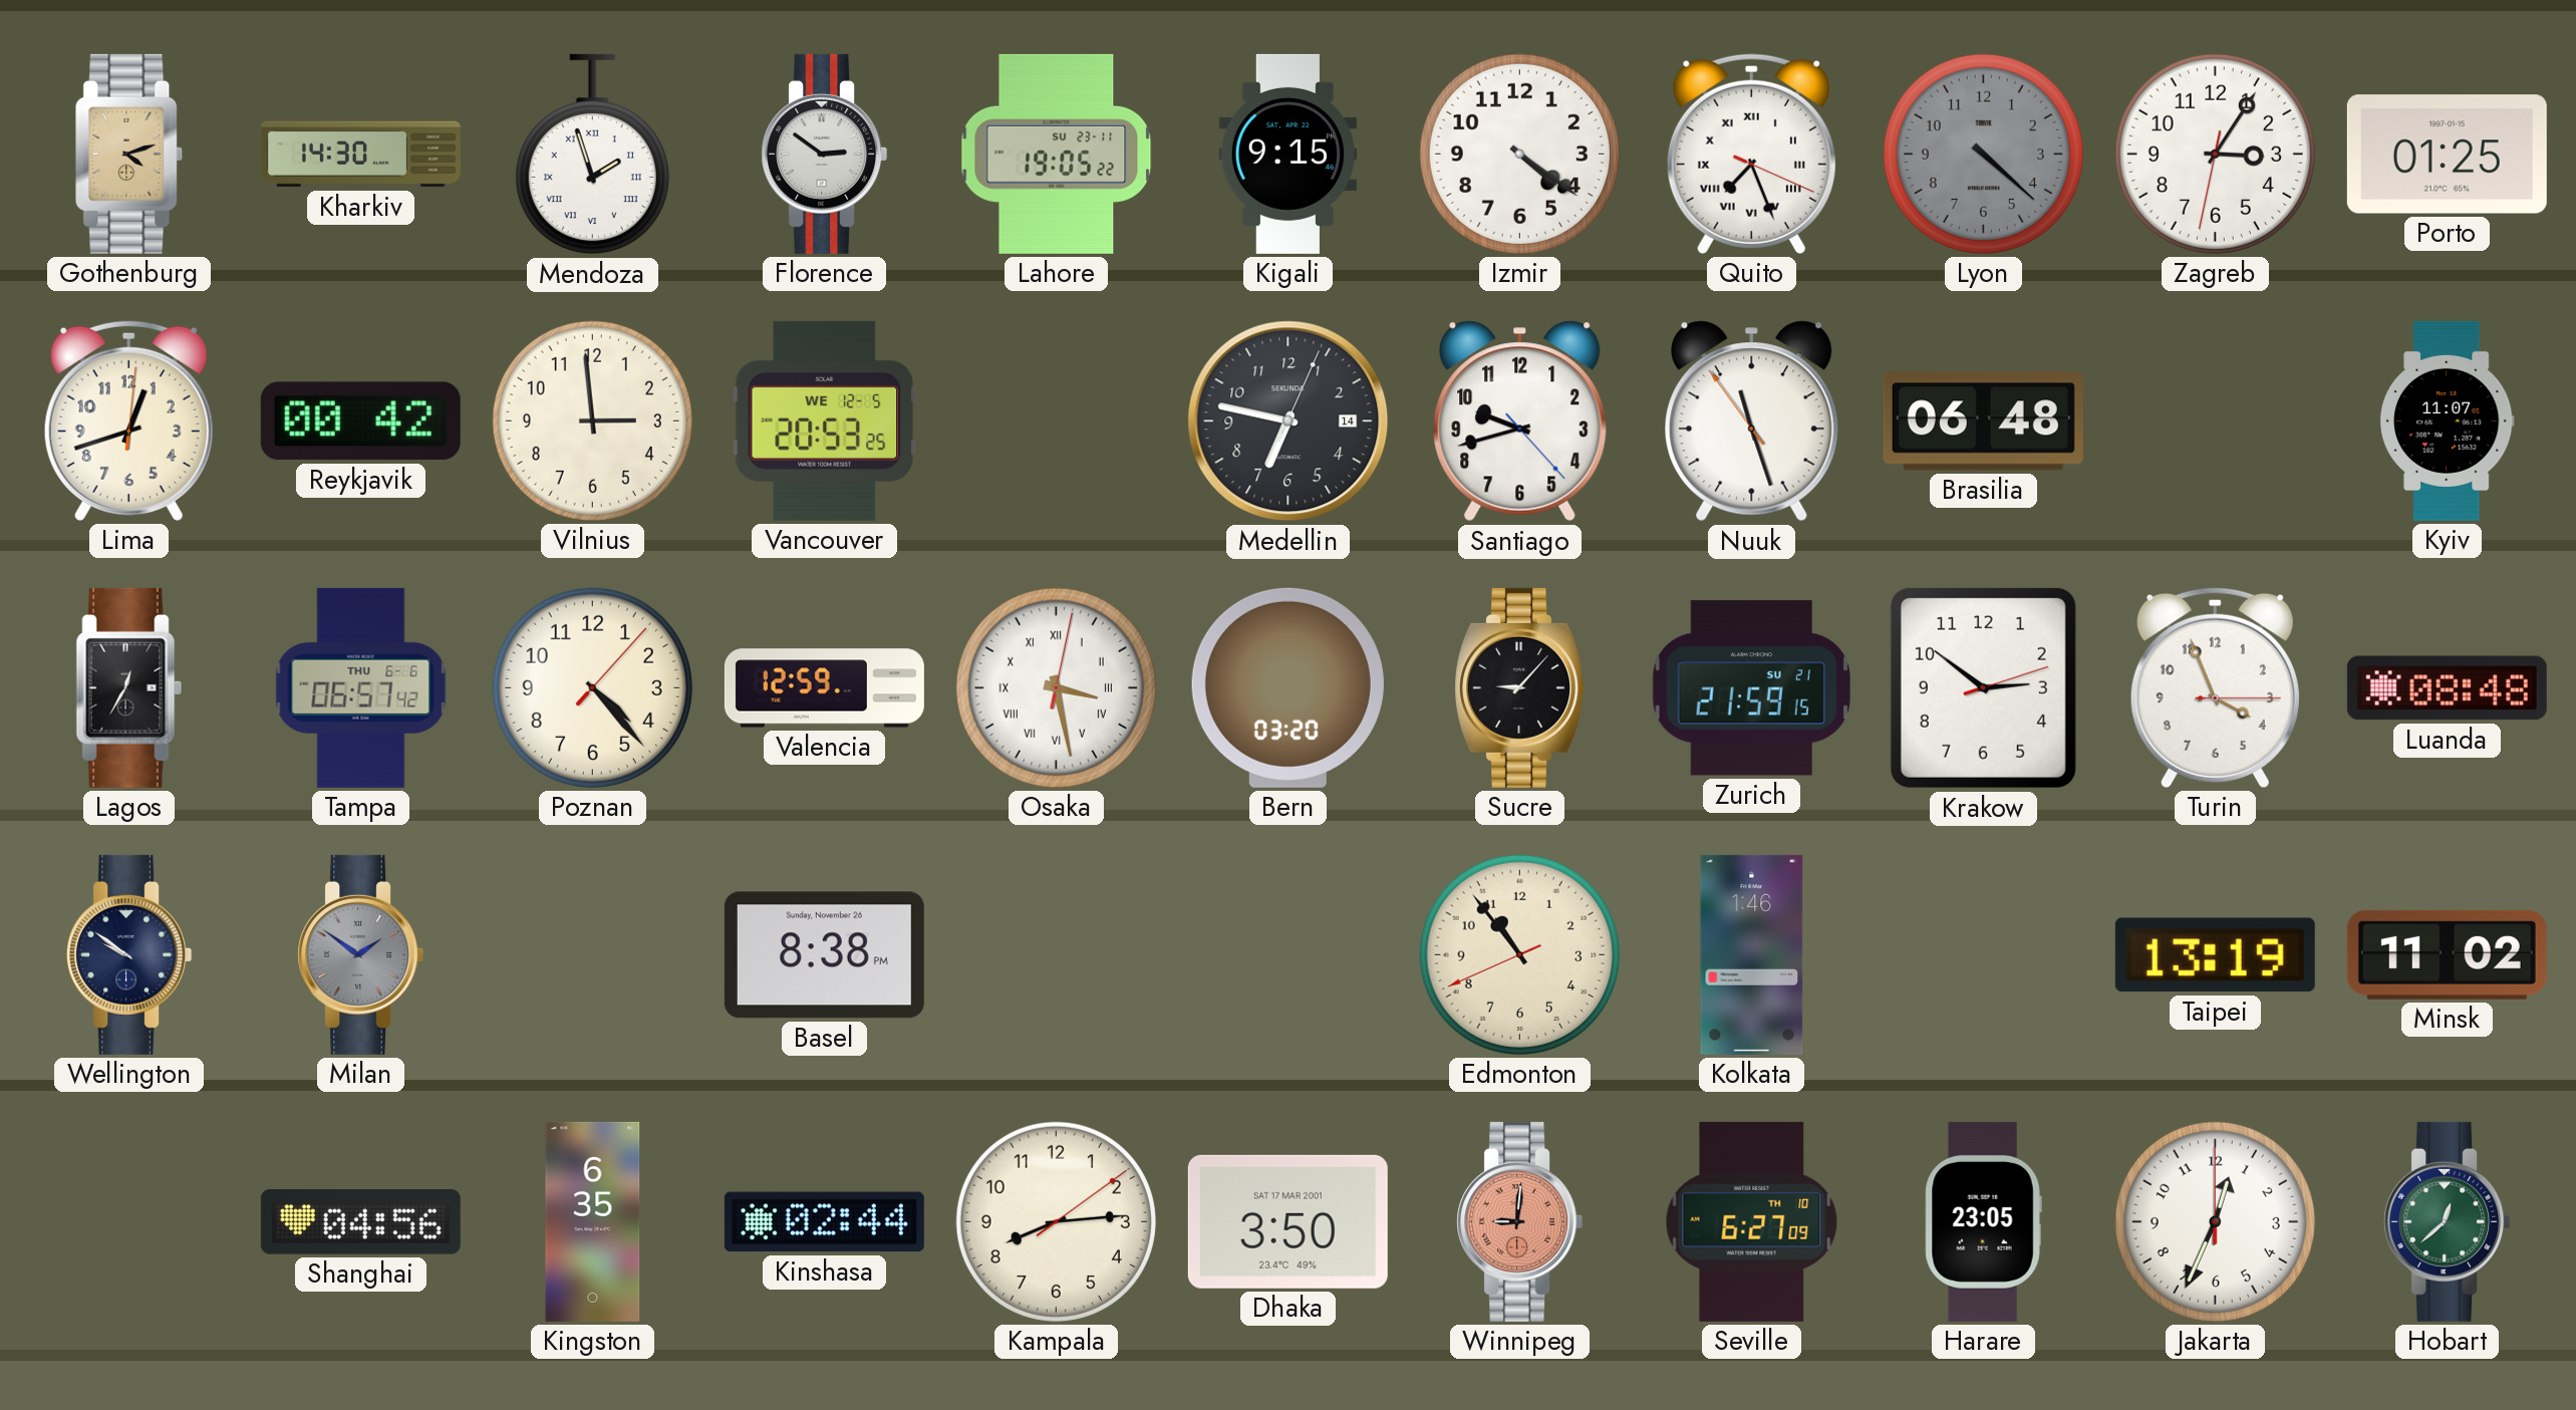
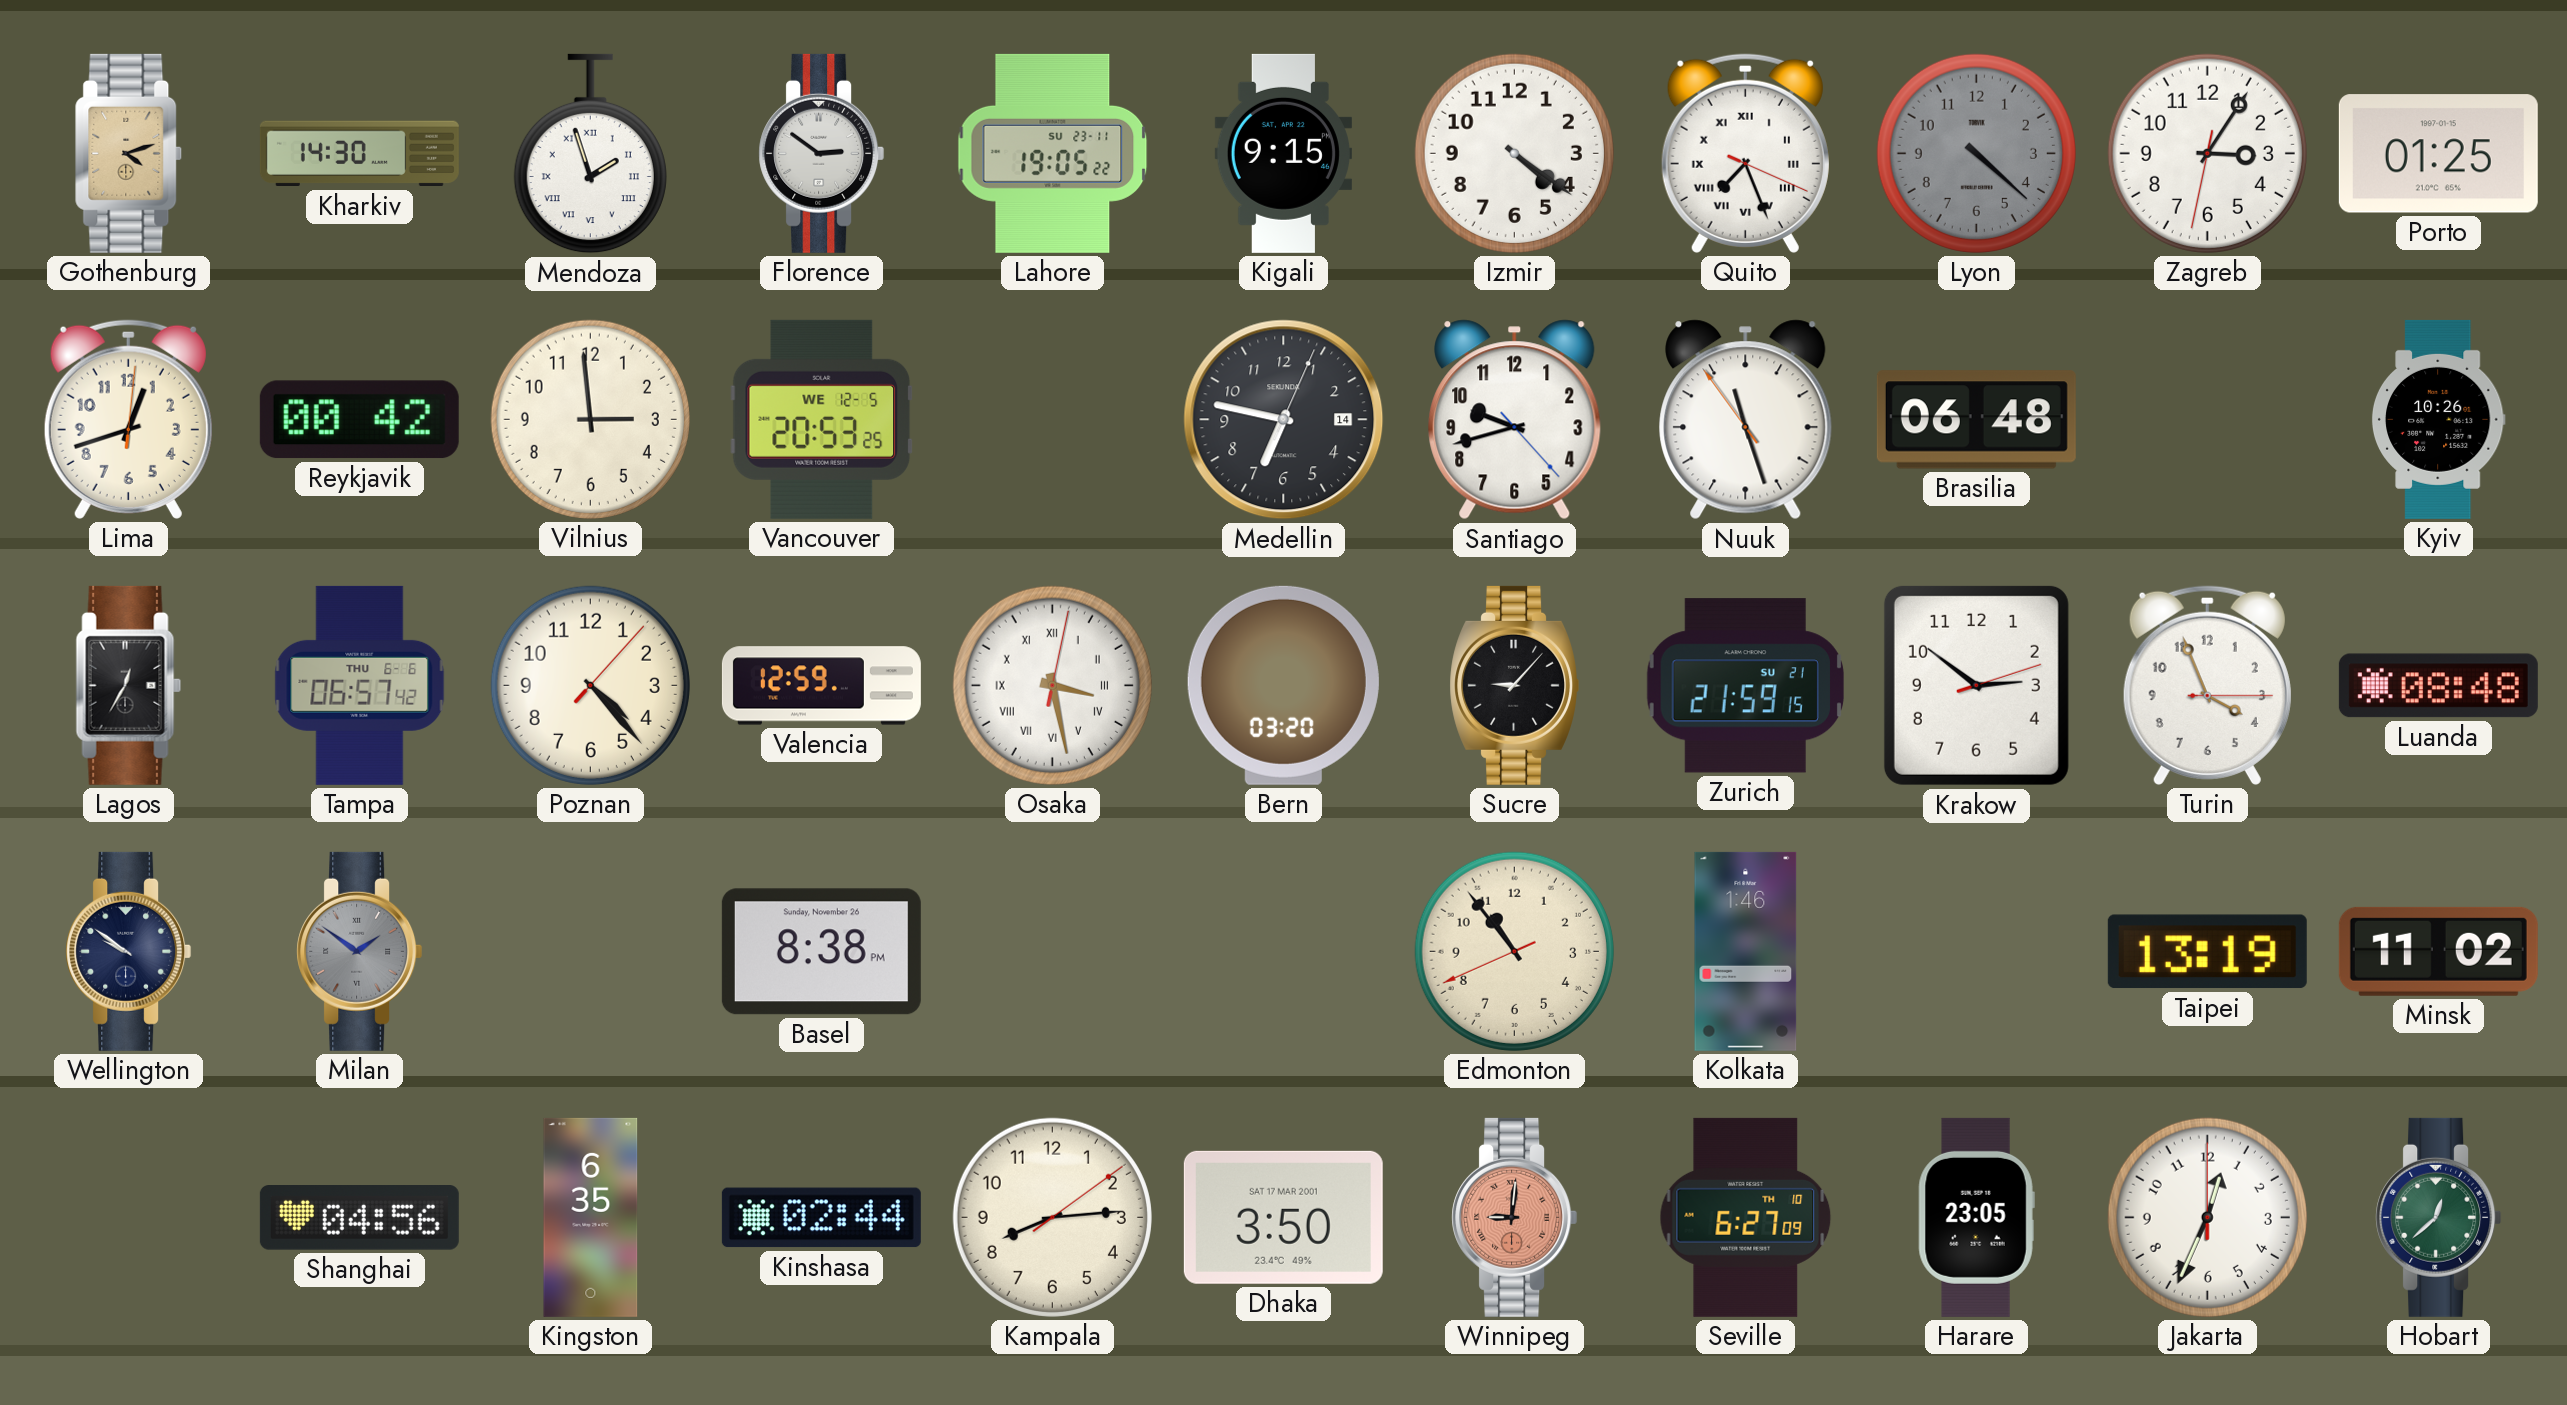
Kyiv: 11:07 -> 10:26
